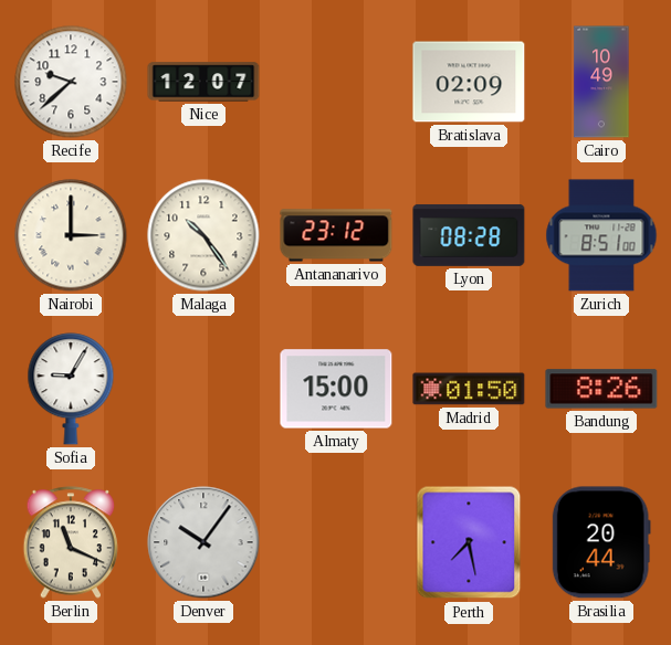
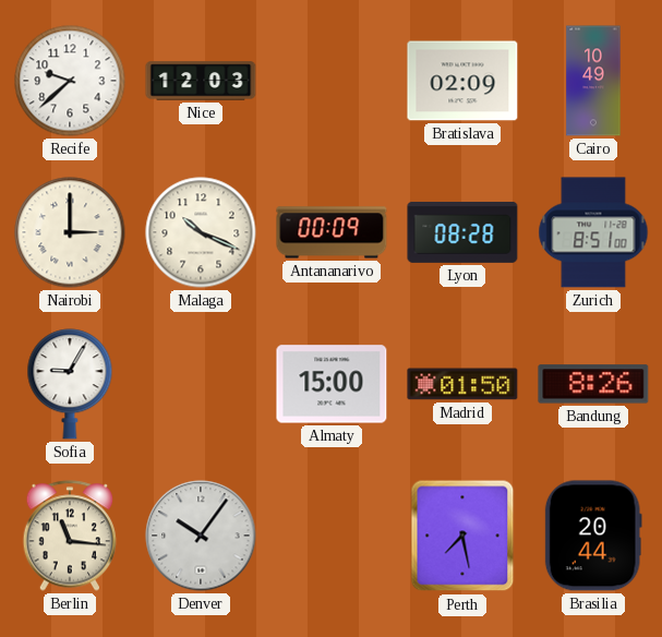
Nice: 12:07 -> 12:03
Malaga: 10:24 -> 10:19
Antananarivo: 23:12 -> 00:09
Berlin: 11:19 -> 11:16
